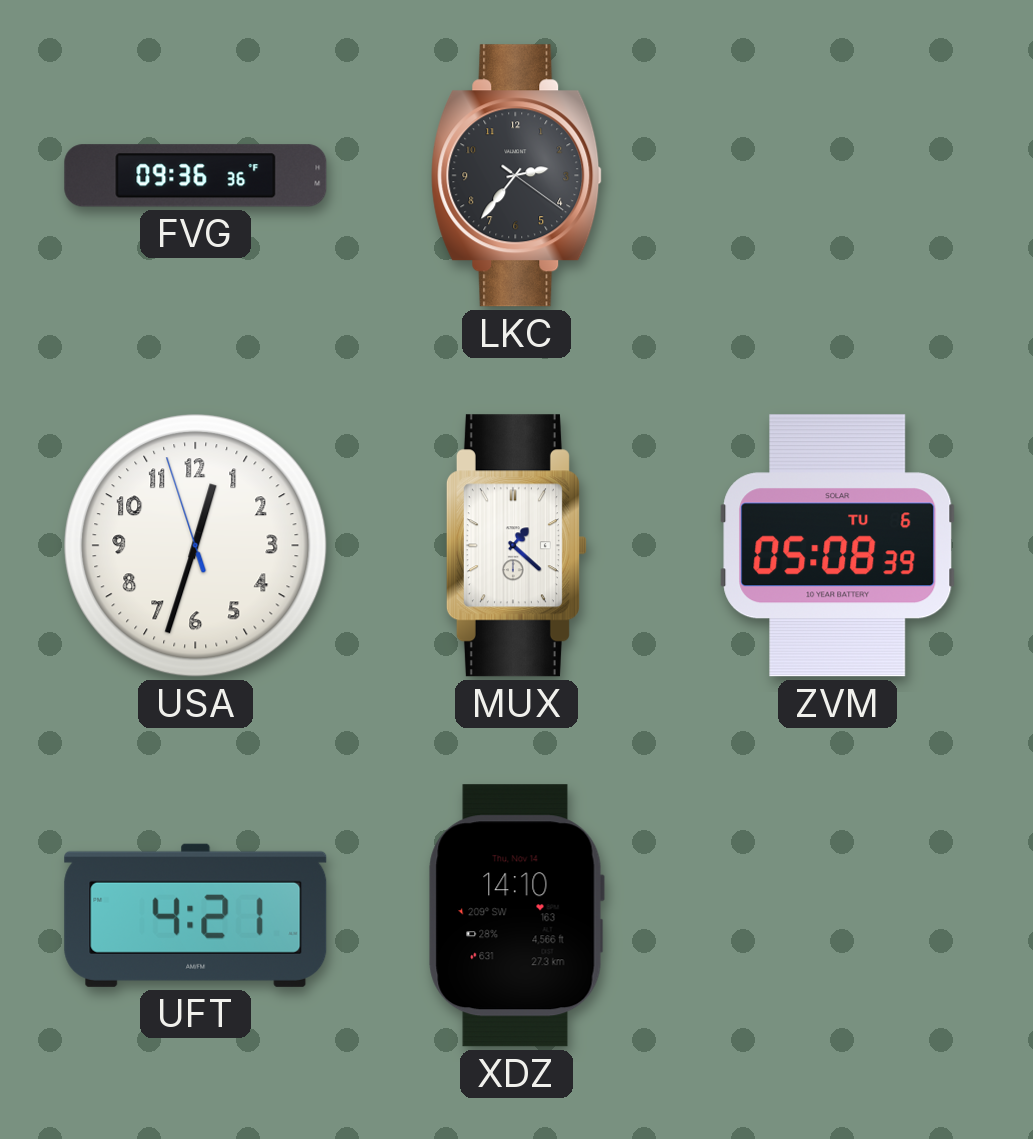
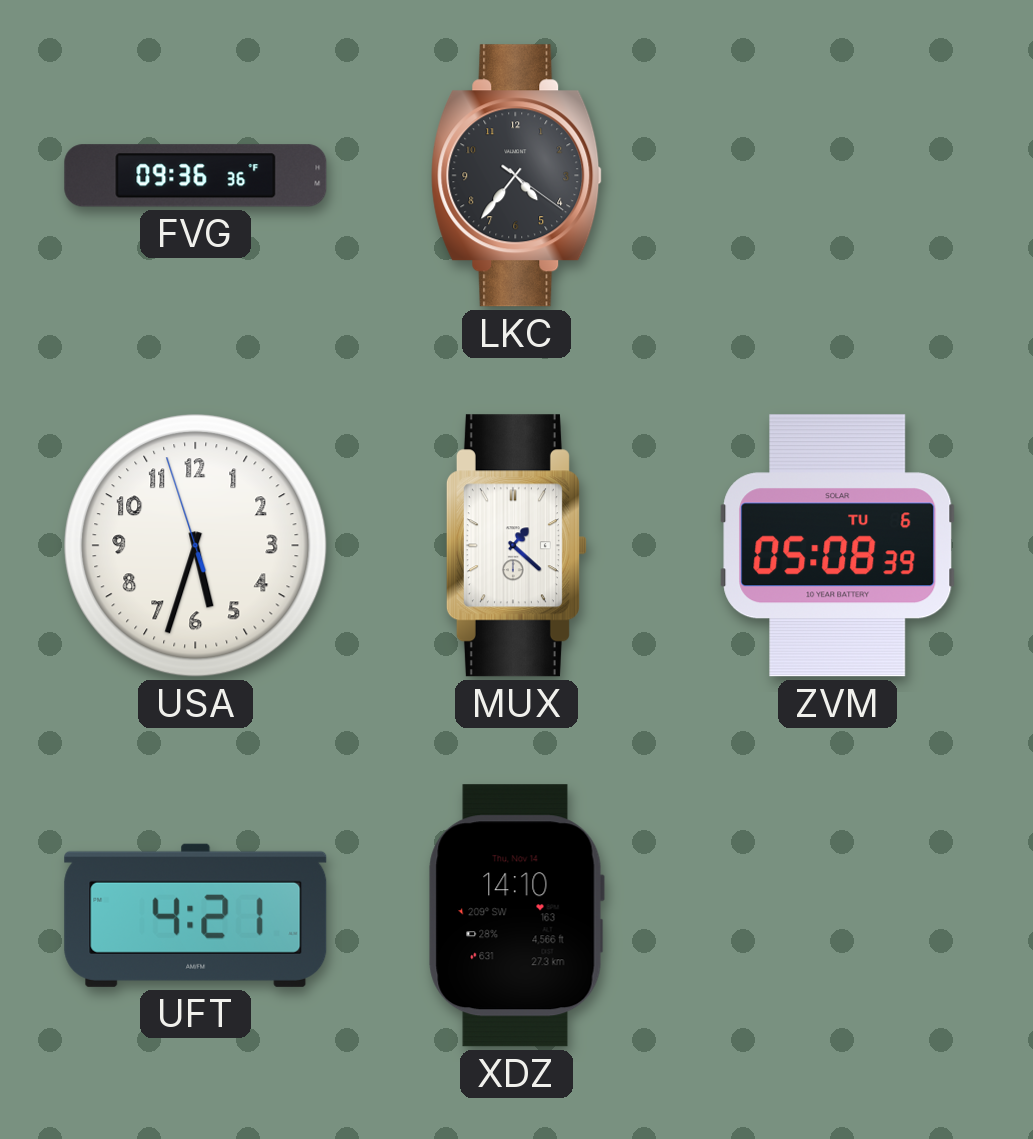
LKC: 2:36 -> 4:36
USA: 12:32 -> 5:32
